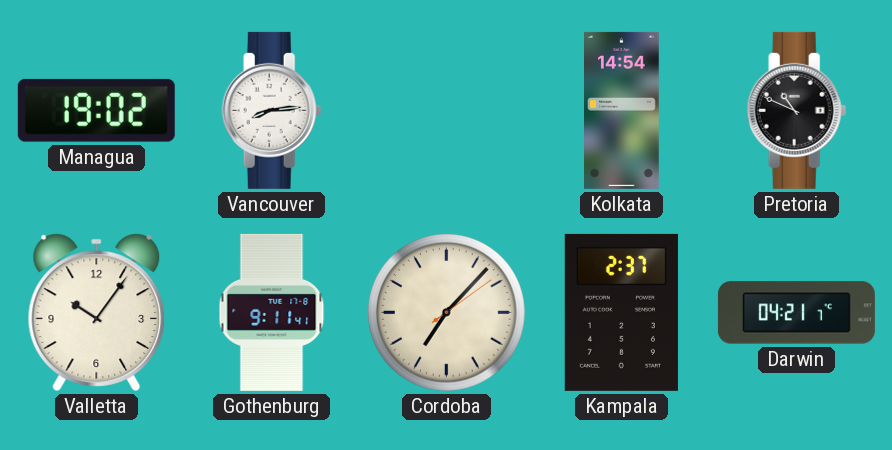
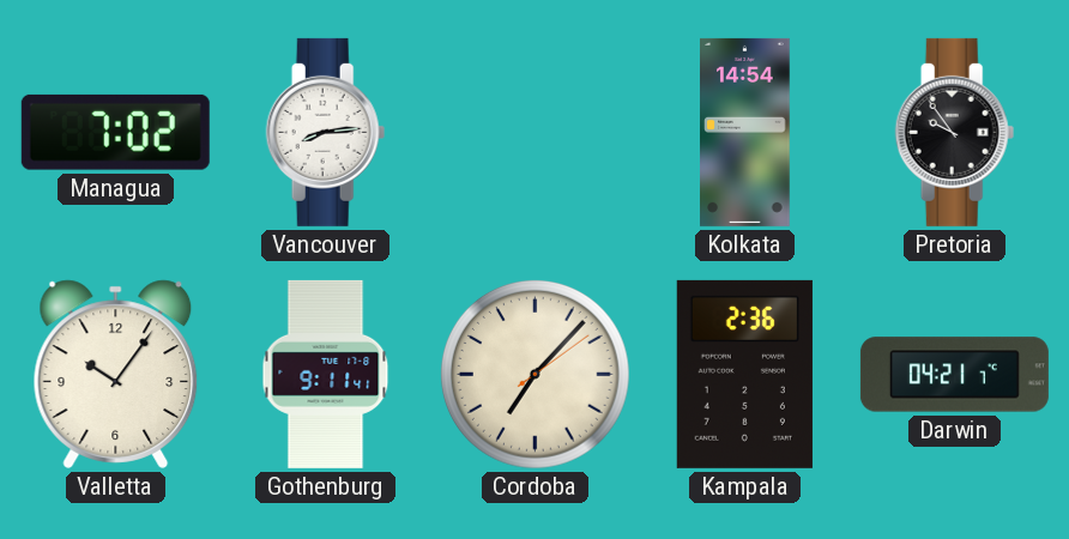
Managua: 19:02 -> 7:02
Pretoria: 10:49 -> 9:54
Kampala: 2:37 -> 2:36
